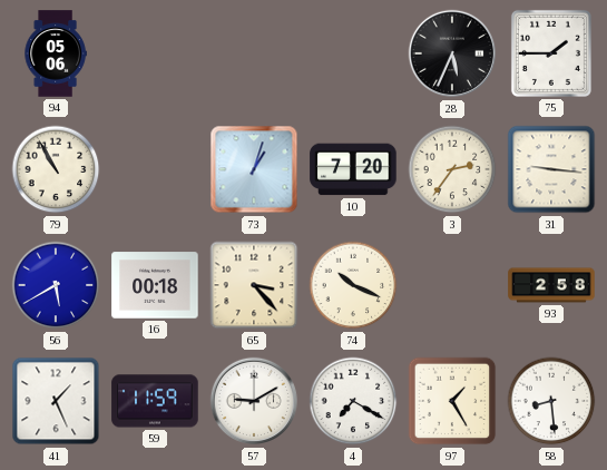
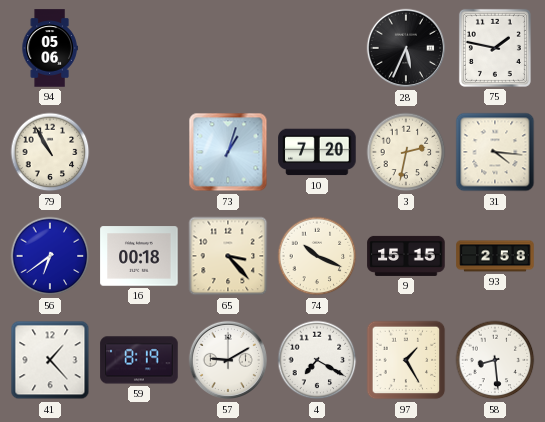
75: 1:45 -> 1:47
3: 2:36 -> 2:32
31: 9:16 -> 4:16
56: 5:40 -> 6:39
9: none -> 15:15
41: 1:26 -> 1:23
59: 11:59 -> 8:19
